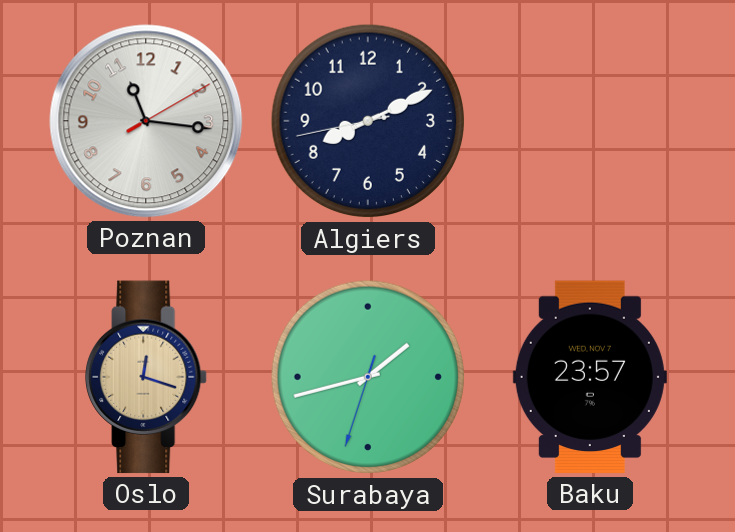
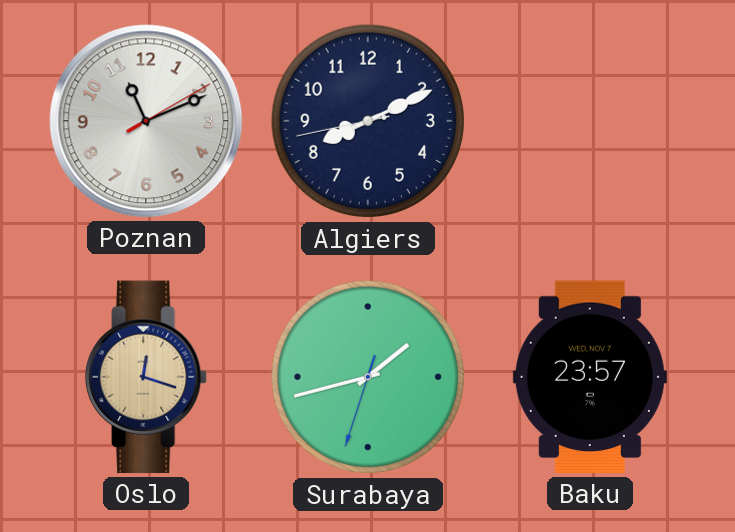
Poznan: 11:16 -> 11:11
